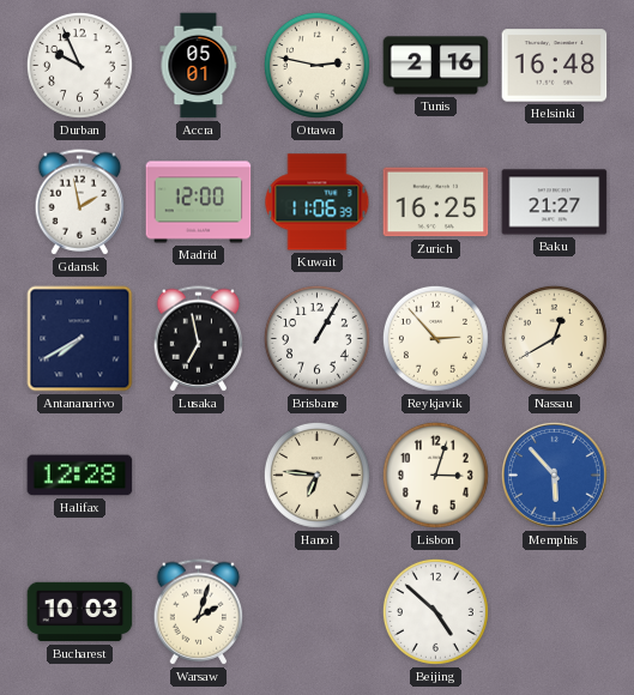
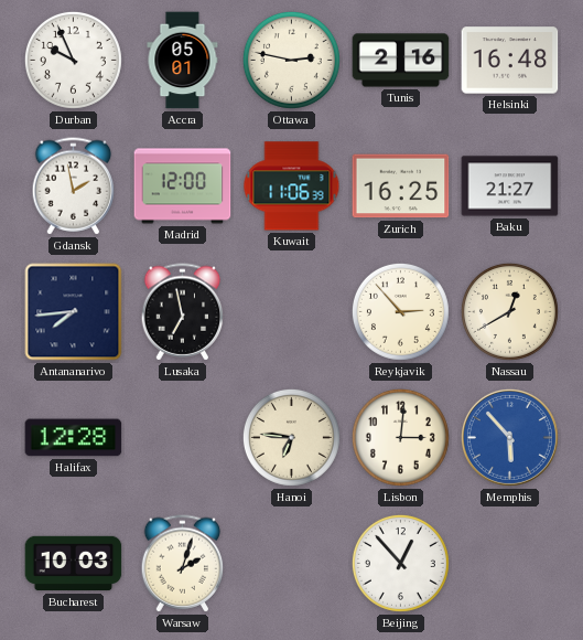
Antananarivo: 7:40 -> 7:44
Brisbane: 1:05 -> none
Lisbon: 3:03 -> 3:01
Beijing: 4:52 -> 12:53
